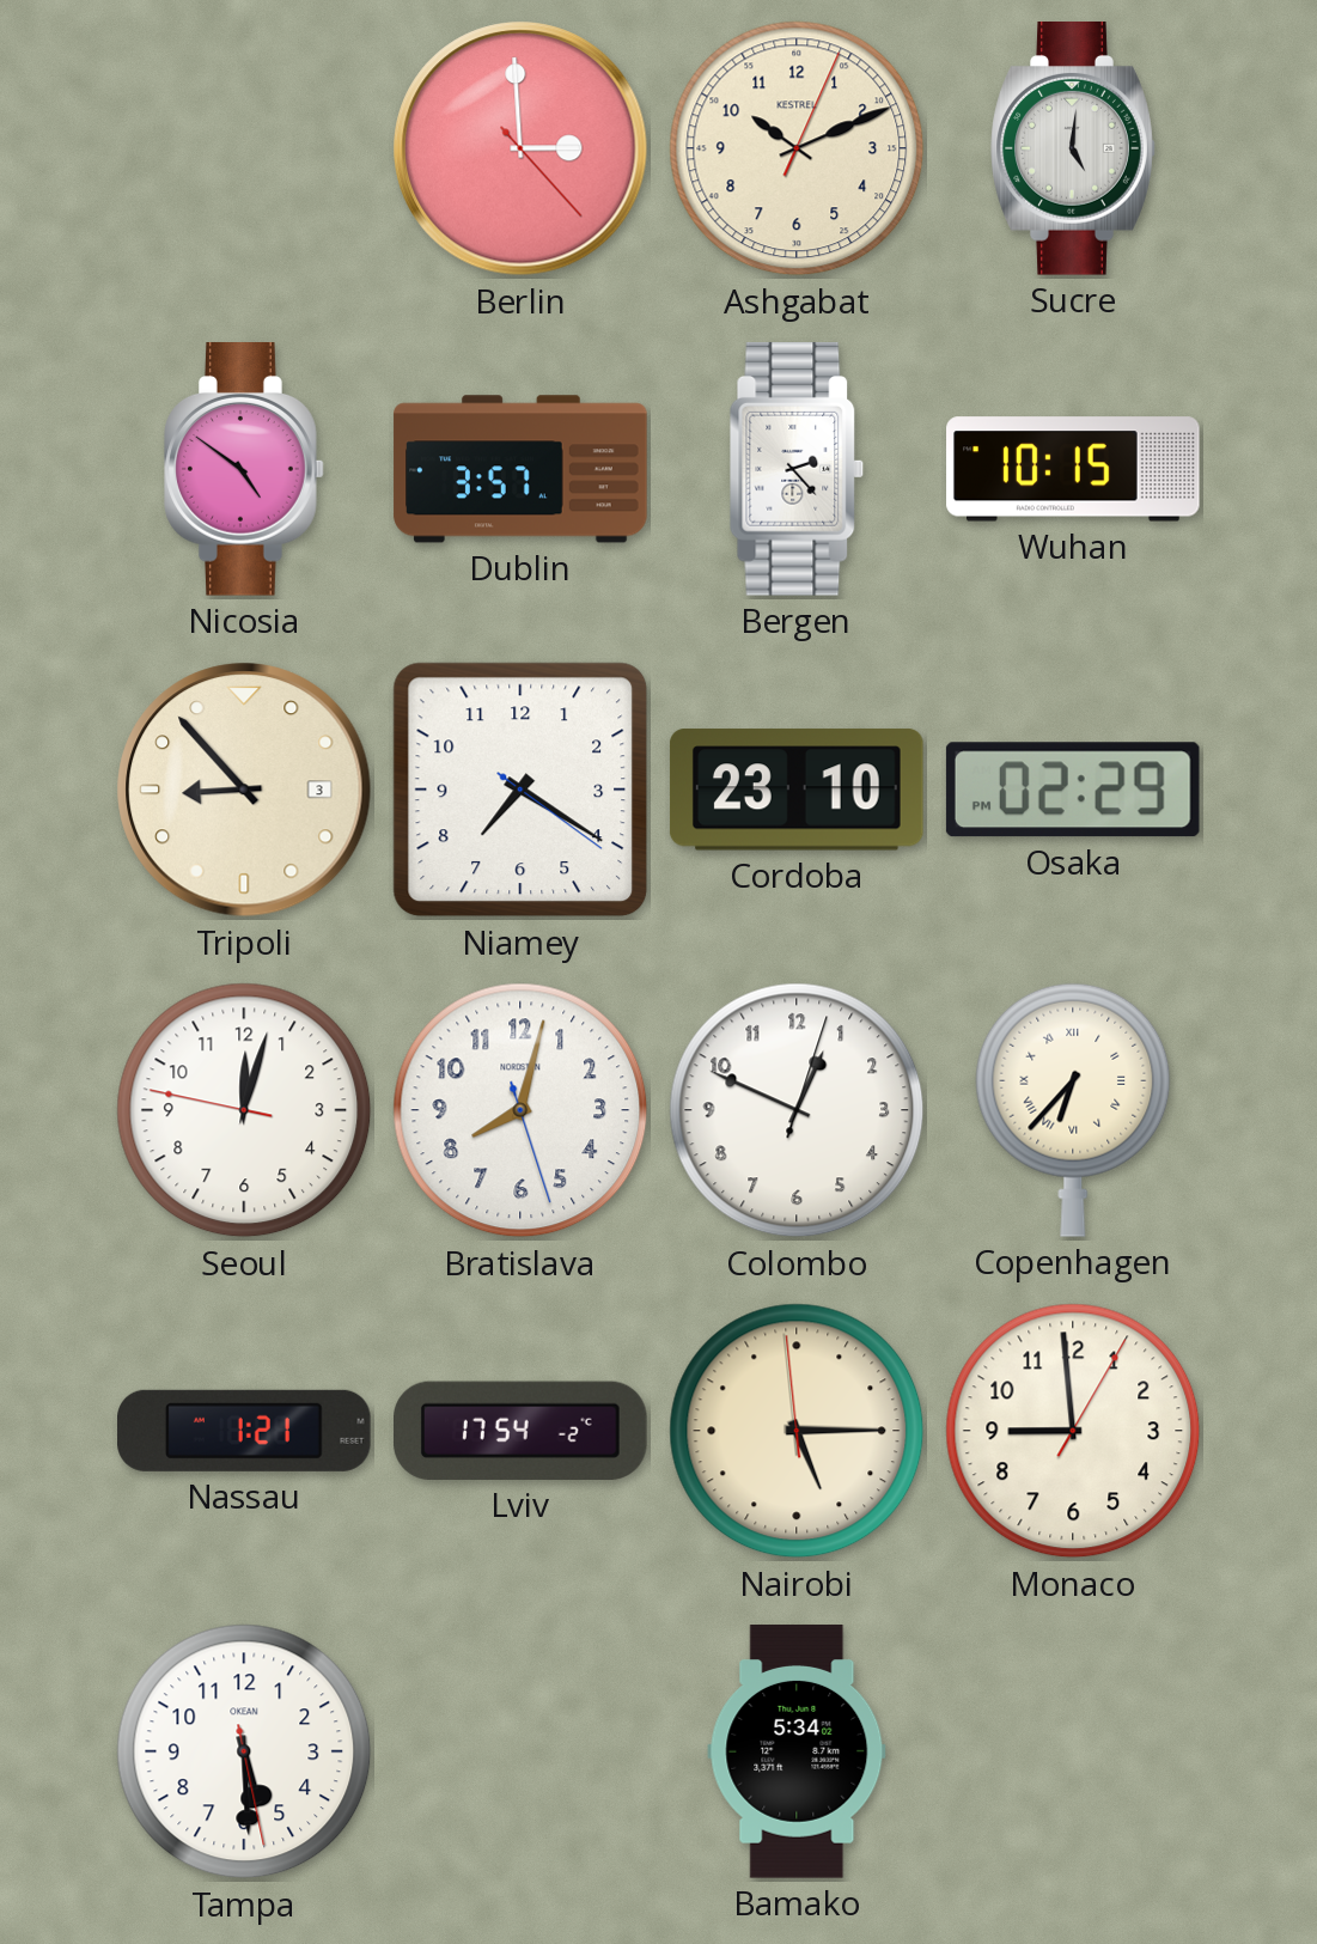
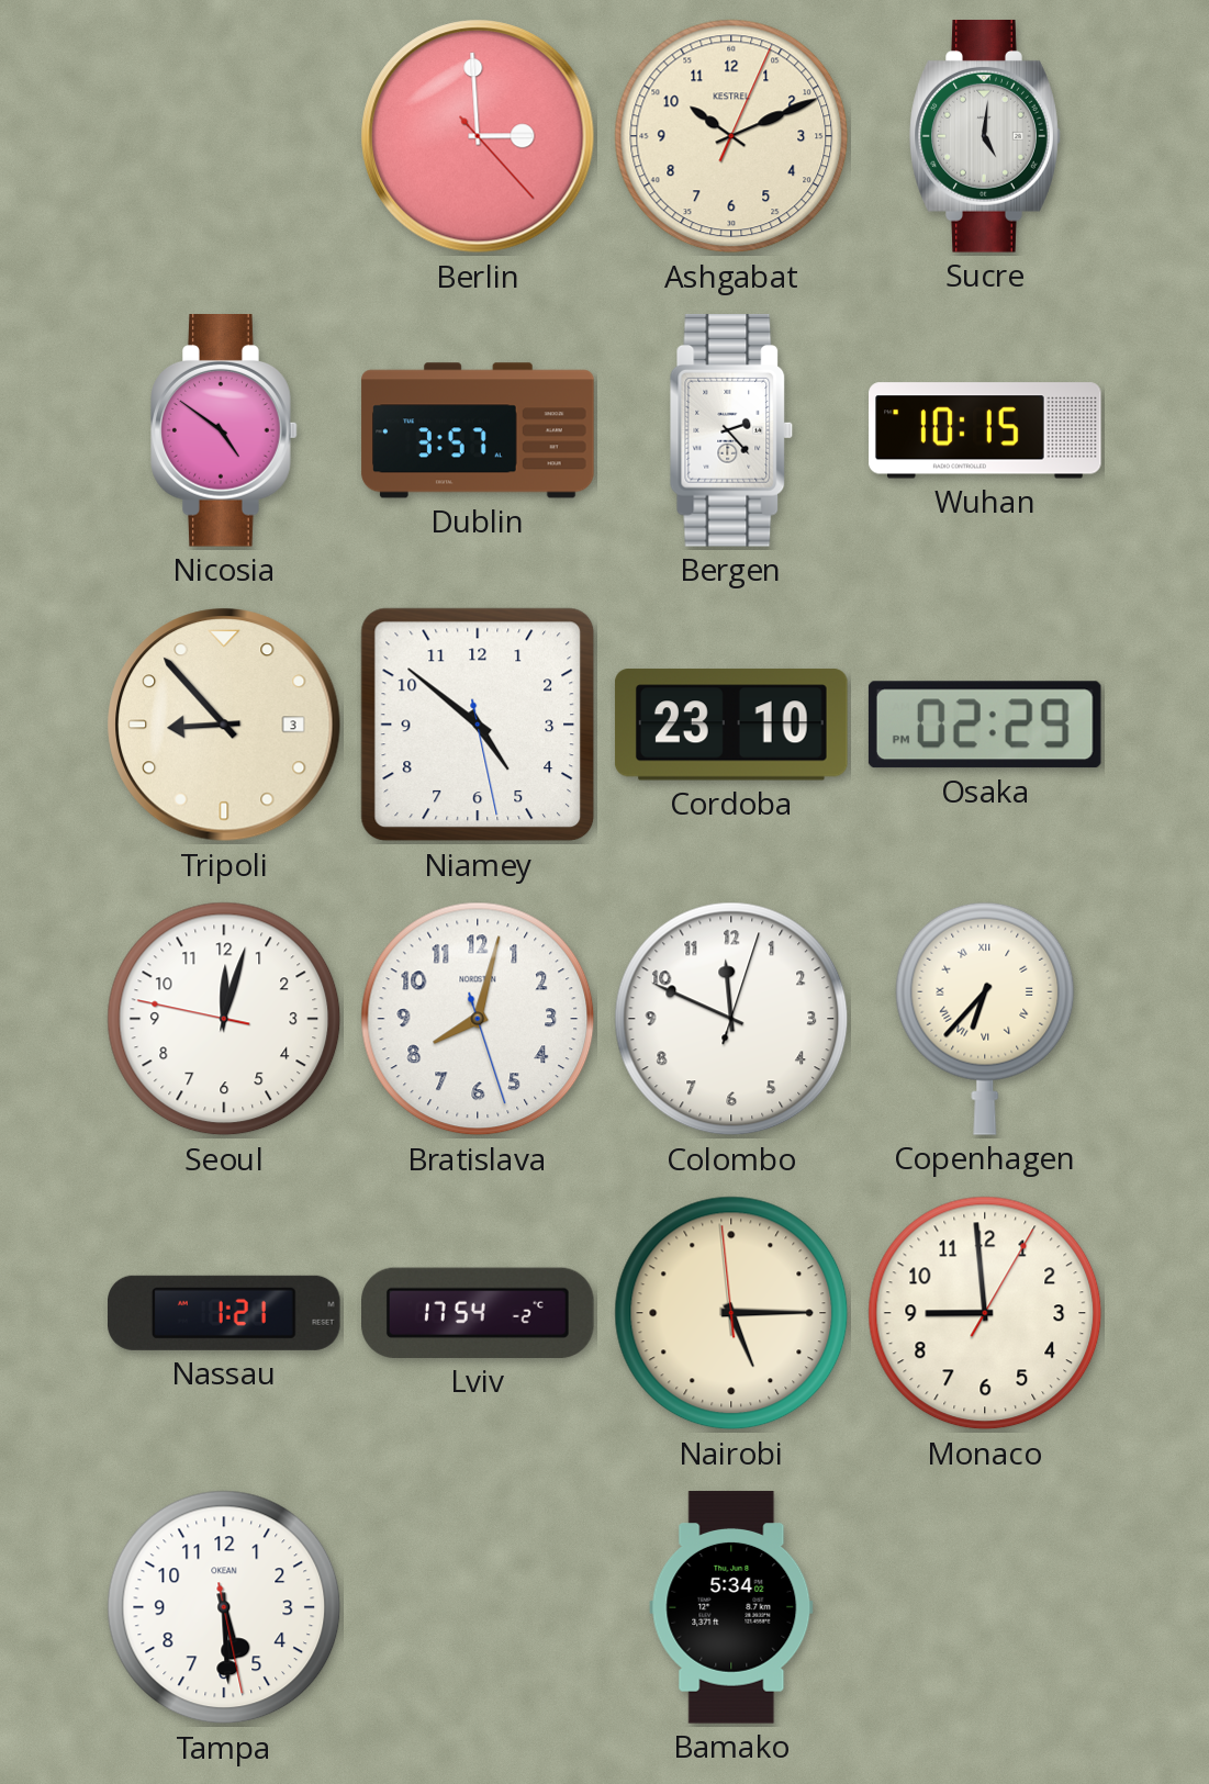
Niamey: 7:20 -> 4:51
Colombo: 12:49 -> 11:49
